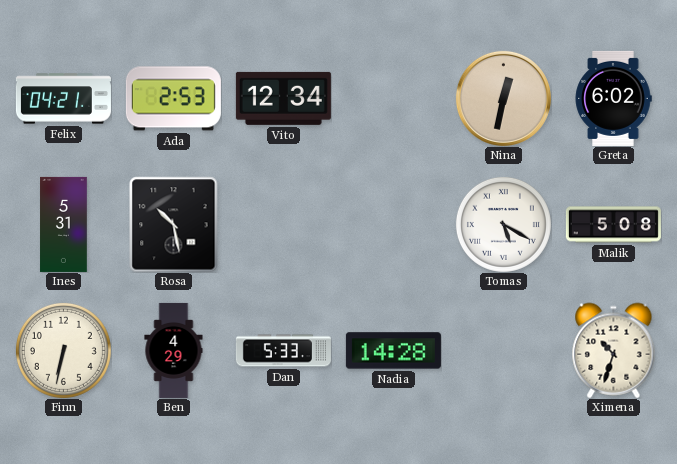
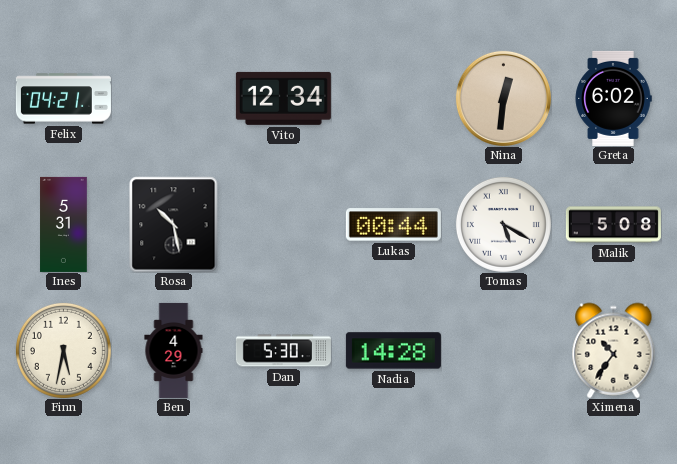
Ada: 2:53 -> none
Nina: 12:32 -> 12:31
Lukas: none -> 00:44
Finn: 6:32 -> 5:32
Dan: 5:33 -> 5:30
Ximena: 10:33 -> 10:36
